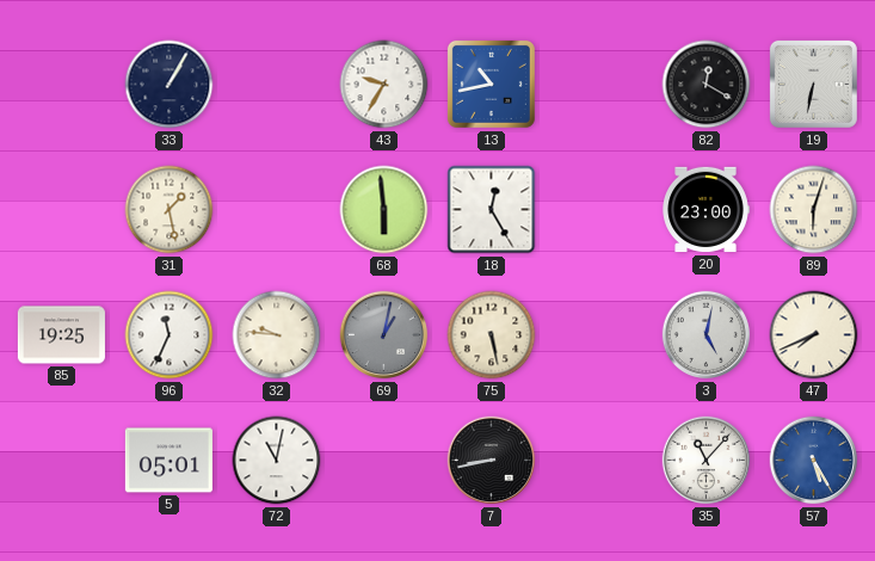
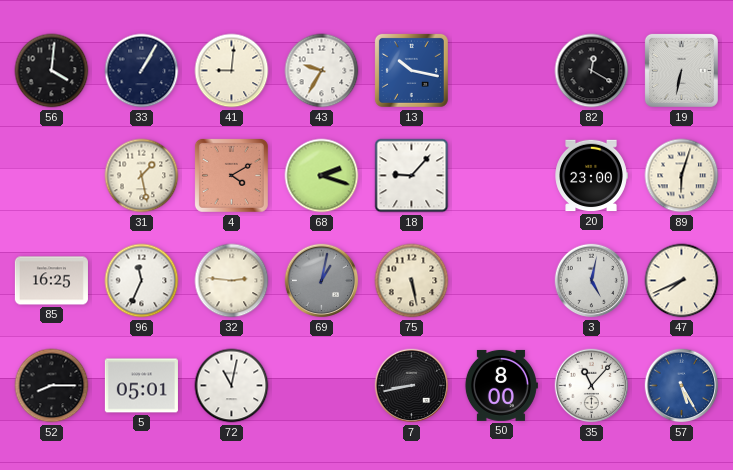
56: none -> 4:01
41: none -> 9:01
13: 10:43 -> 10:17
4: none -> 4:10
68: 5:59 -> 2:18
18: 12:25 -> 9:07
85: 19:25 -> 16:25
32: 9:46 -> 2:46
52: none -> 8:15
50: none -> 8:00
